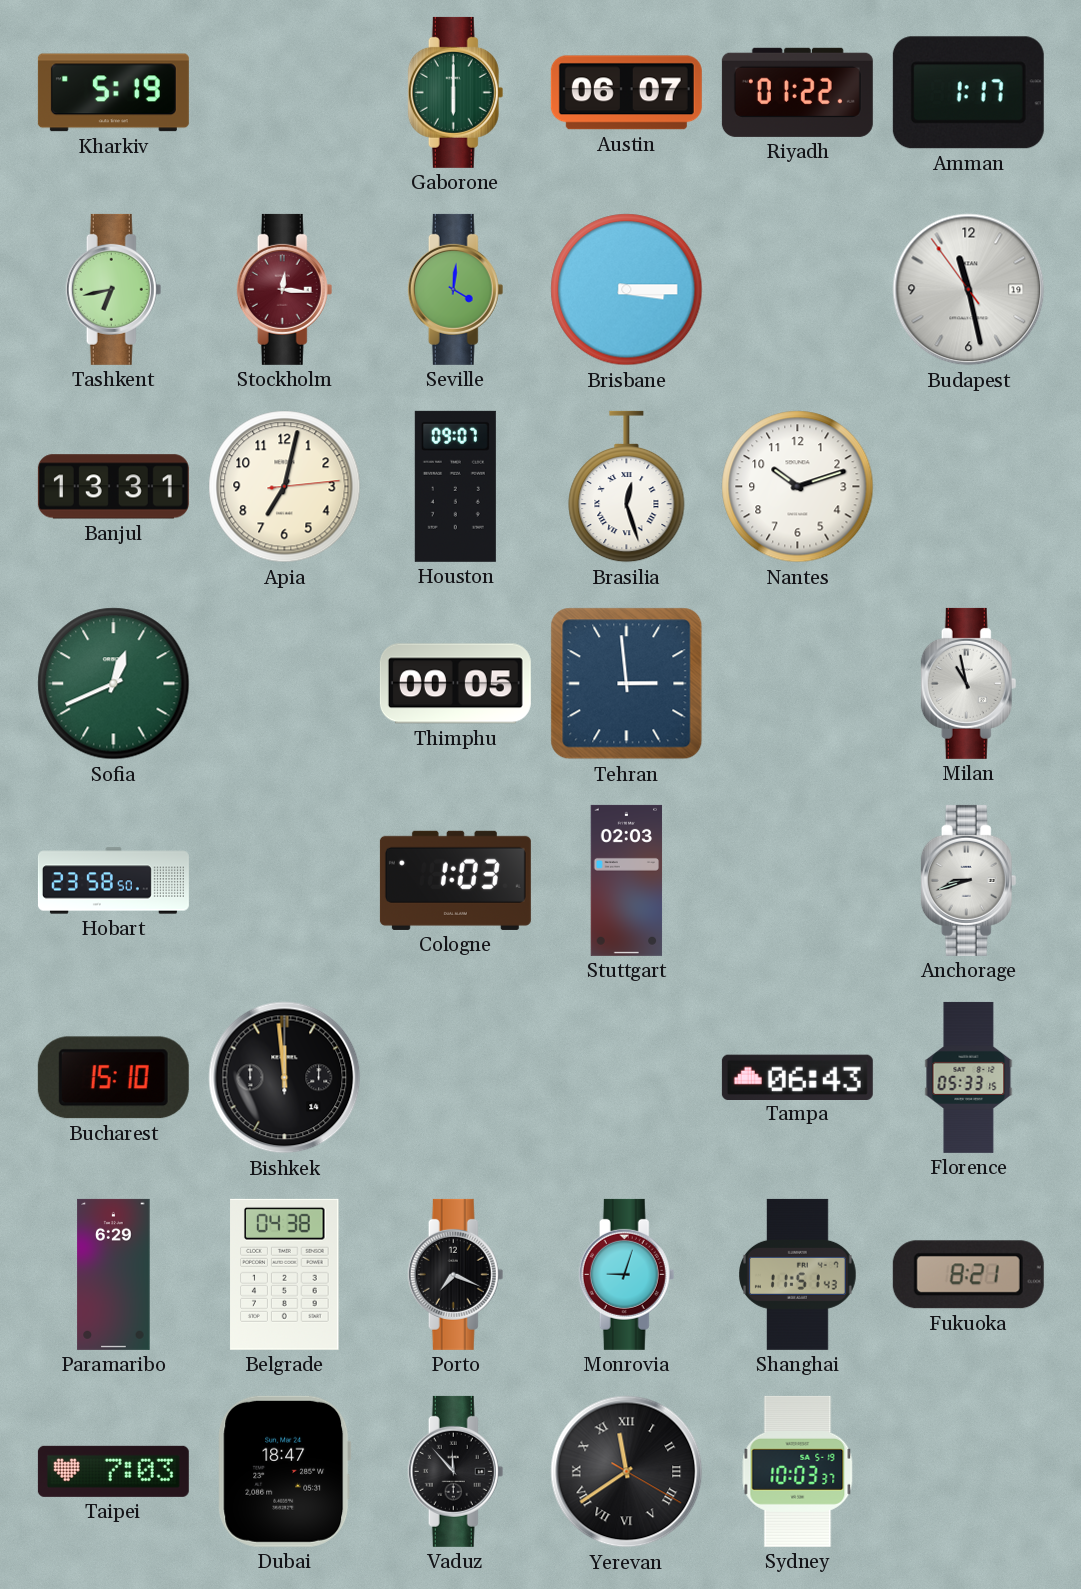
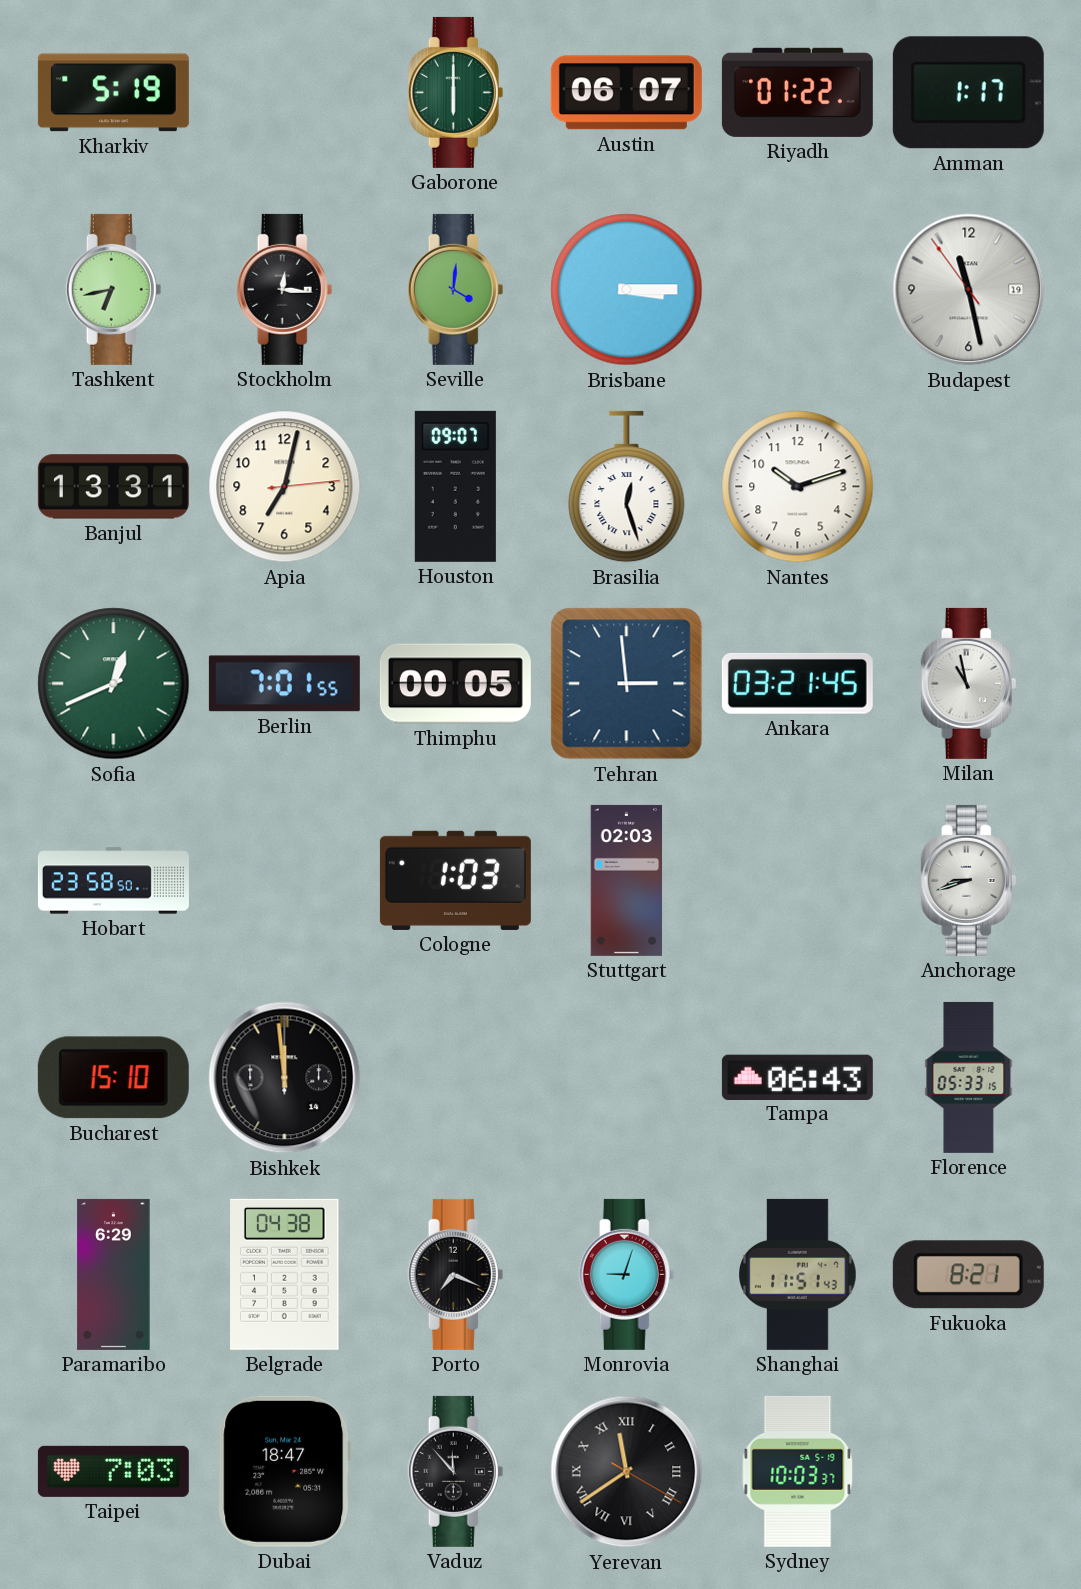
Stockholm dial: burgundy -> black
Berlin: none -> 7:01
Ankara: none -> 03:21
